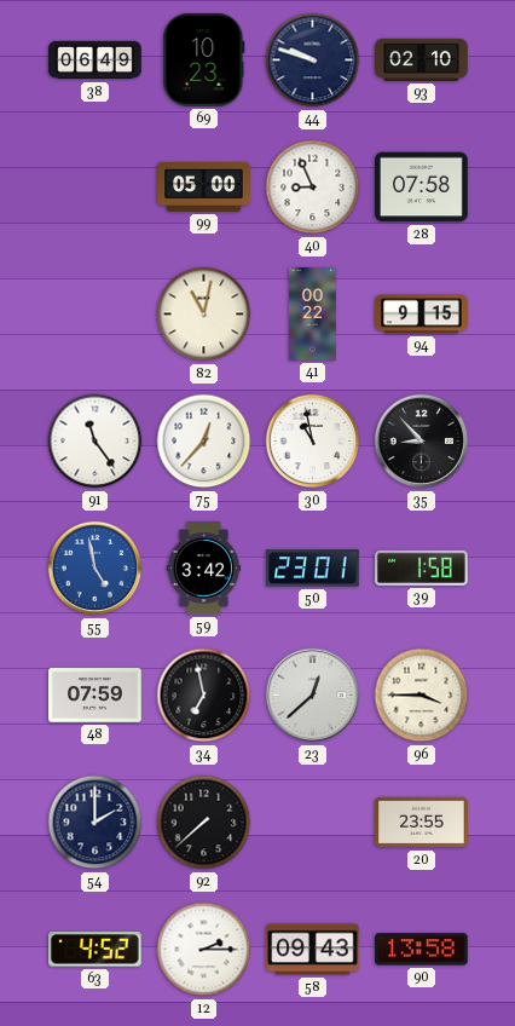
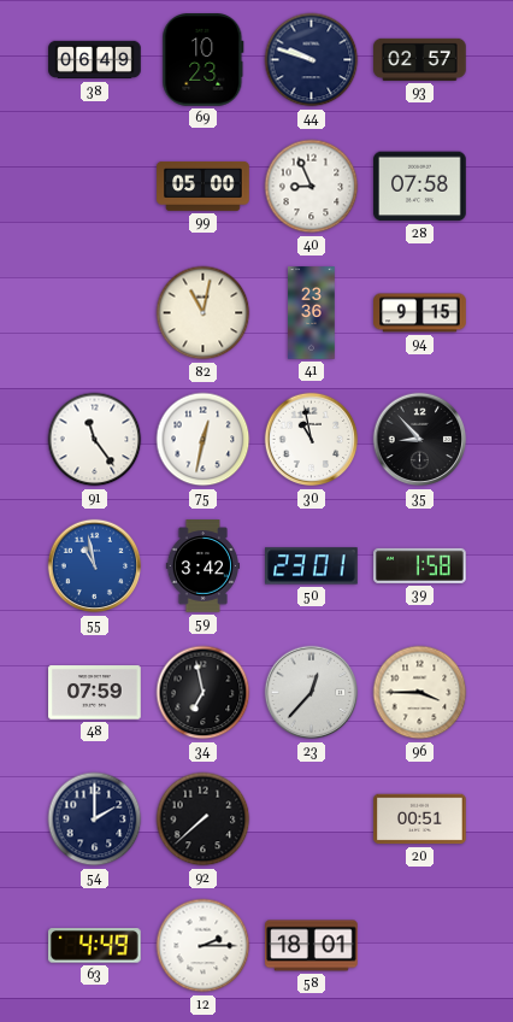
93: 02:10 -> 02:57
41: 00:22 -> 23:36
75: 12:37 -> 12:32
55: 4:58 -> 10:58
23: 12:38 -> 12:37
20: 23:55 -> 00:51
63: 4:52 -> 4:49
58: 09:43 -> 18:01
90: 13:58 -> none
